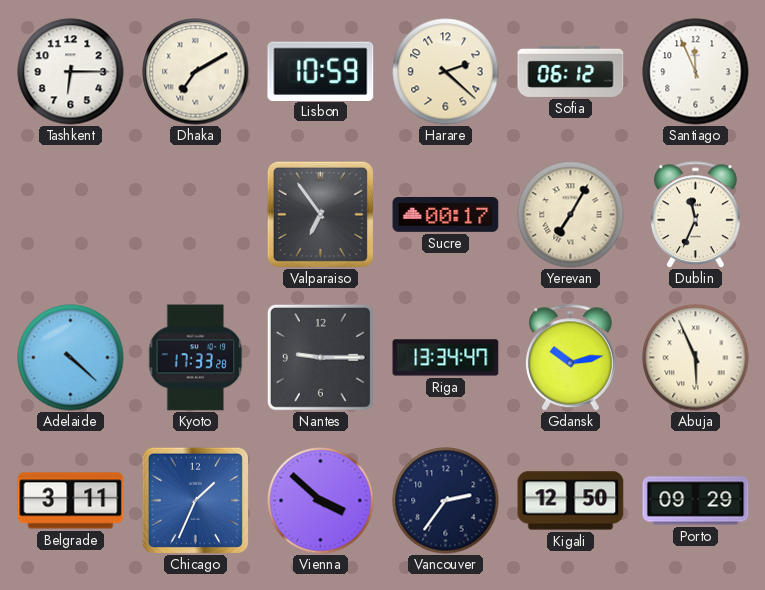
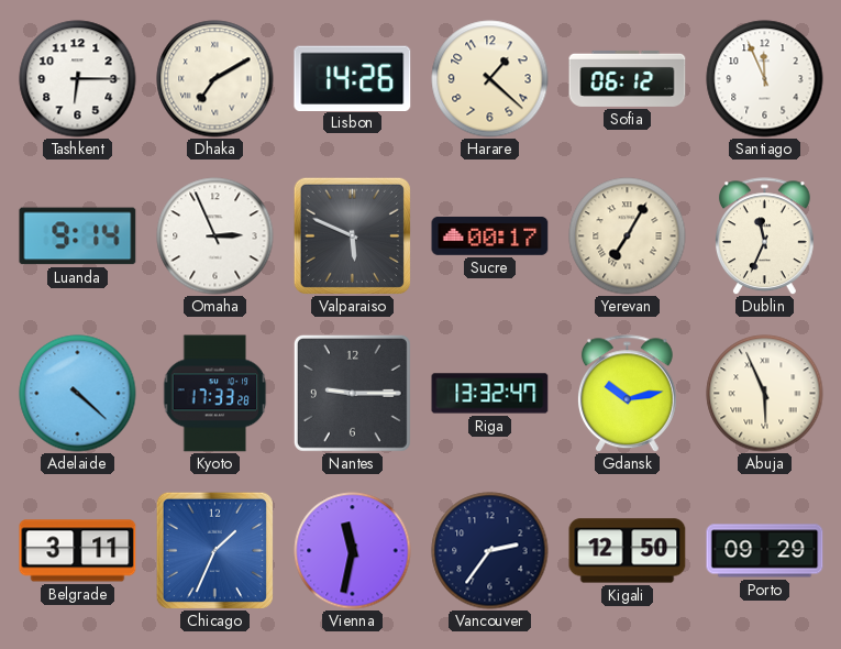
Lisbon: 10:59 -> 14:26
Harare: 2:22 -> 1:22
Luanda: none -> 9:14
Omaha: none -> 2:56
Valparaiso: 6:54 -> 5:49
Riga: 13:34 -> 13:32
Vienna: 3:52 -> 11:32
